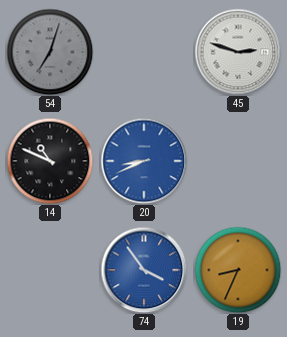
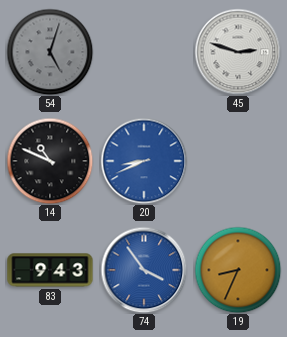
54: 7:03 -> 5:03
83: none -> 9:43
